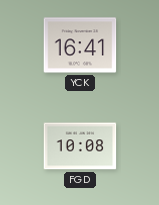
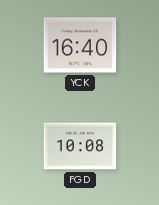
YCK: 16:41 -> 16:40
